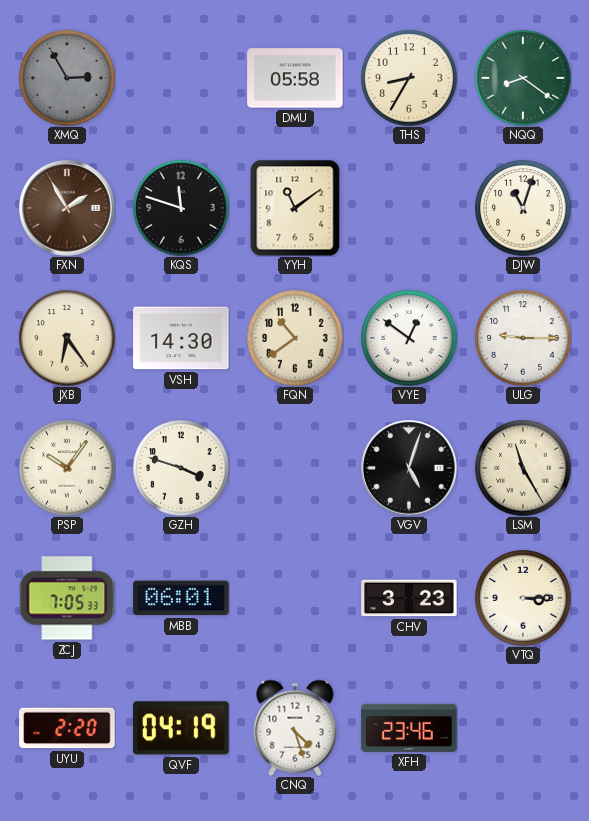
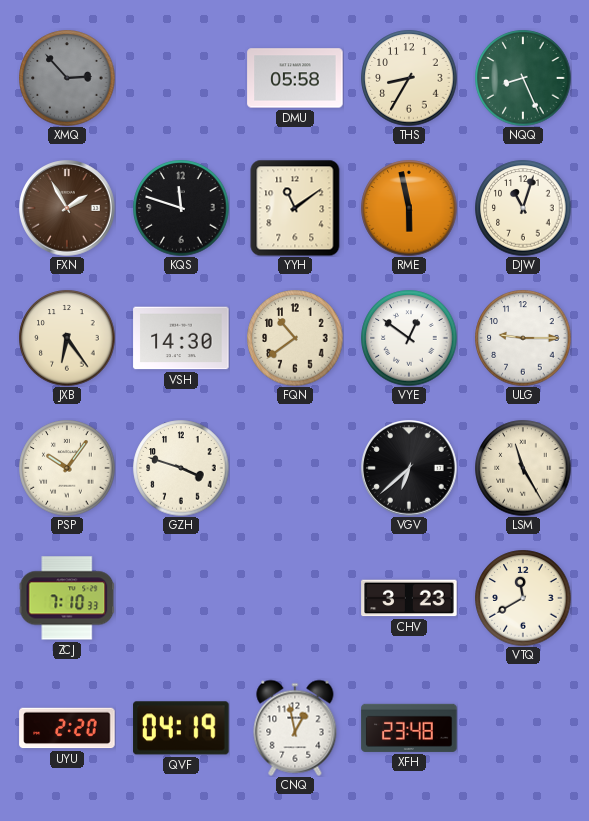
XMQ: 2:55 -> 2:53
NQQ: 8:21 -> 8:26
RME: none -> 5:58
VGV: 5:03 -> 6:38
ZCJ: 7:05 -> 7:10
MBB: 06:01 -> none
VTQ: 3:15 -> 11:40
CNQ: 4:27 -> 12:58
XFH: 23:46 -> 23:48
